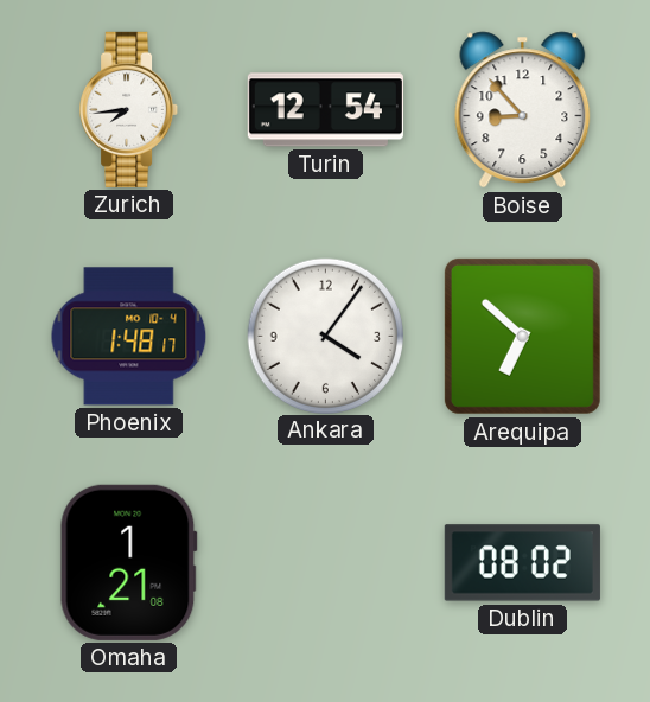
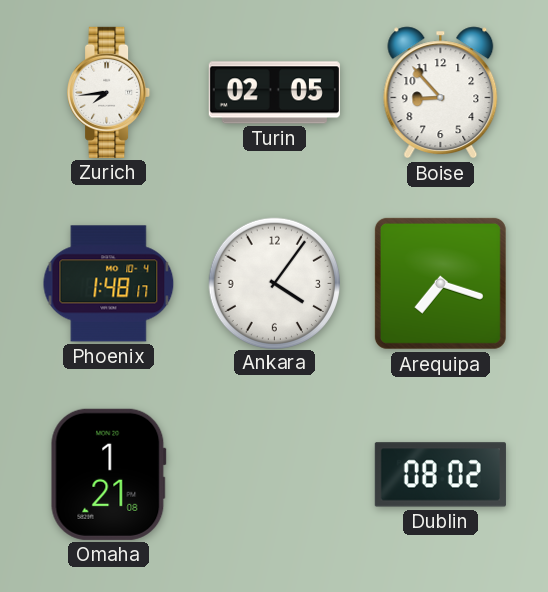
Turin: 12:54 -> 02:05
Arequipa: 6:52 -> 7:18
